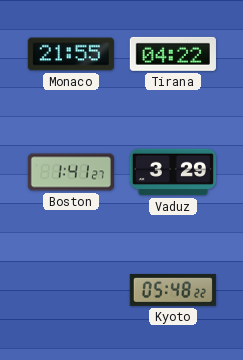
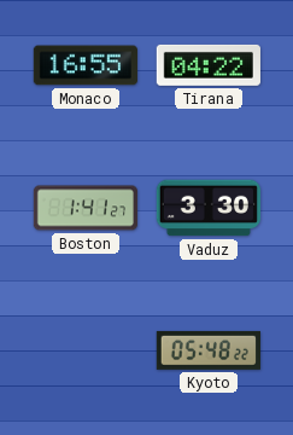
Monaco: 21:55 -> 16:55
Vaduz: 3:29 -> 3:30
